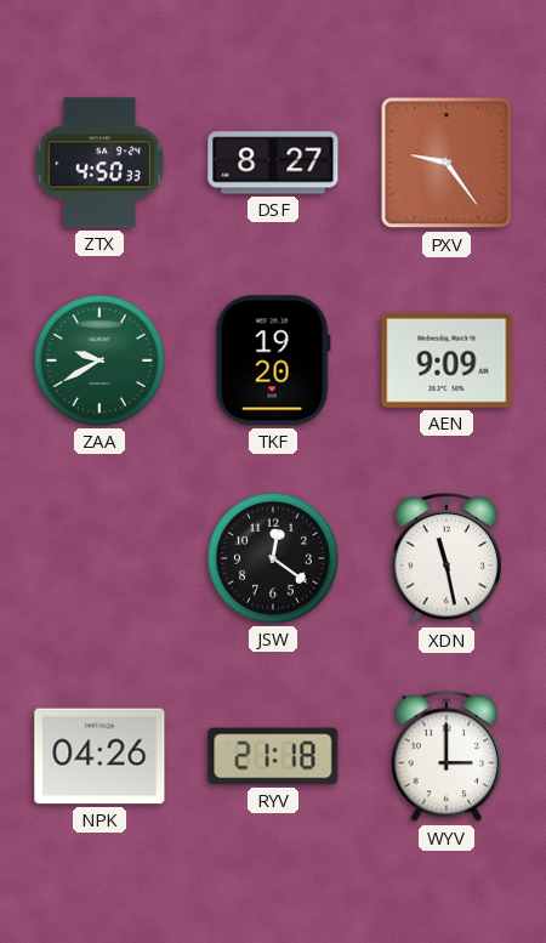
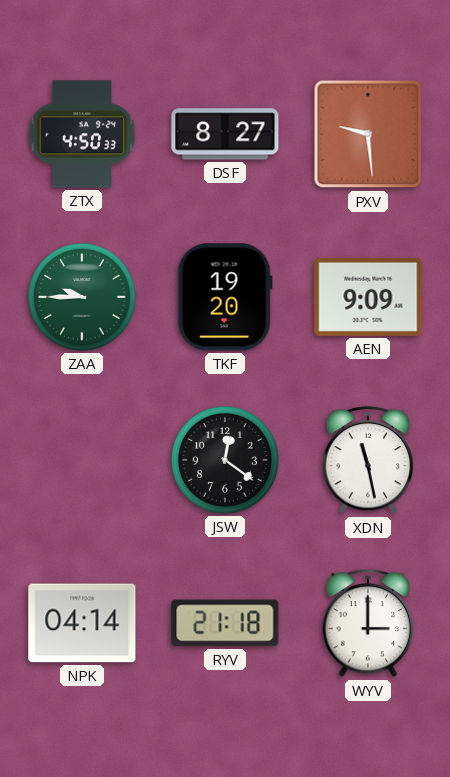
PXV: 9:24 -> 9:29
ZAA: 9:40 -> 9:45
NPK: 04:26 -> 04:14
